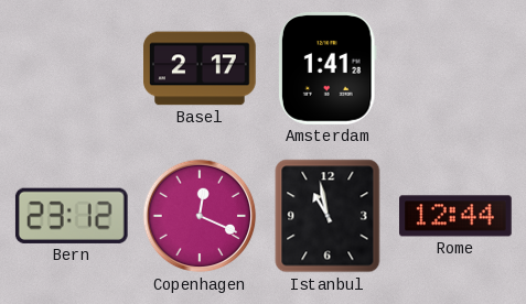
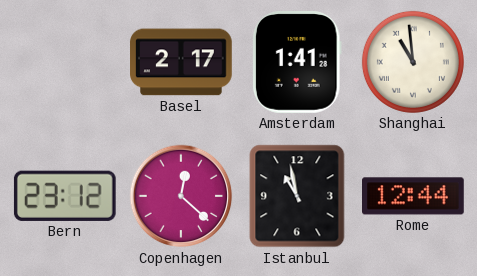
Shanghai: none -> 10:59
Copenhagen: 12:19 -> 12:22
